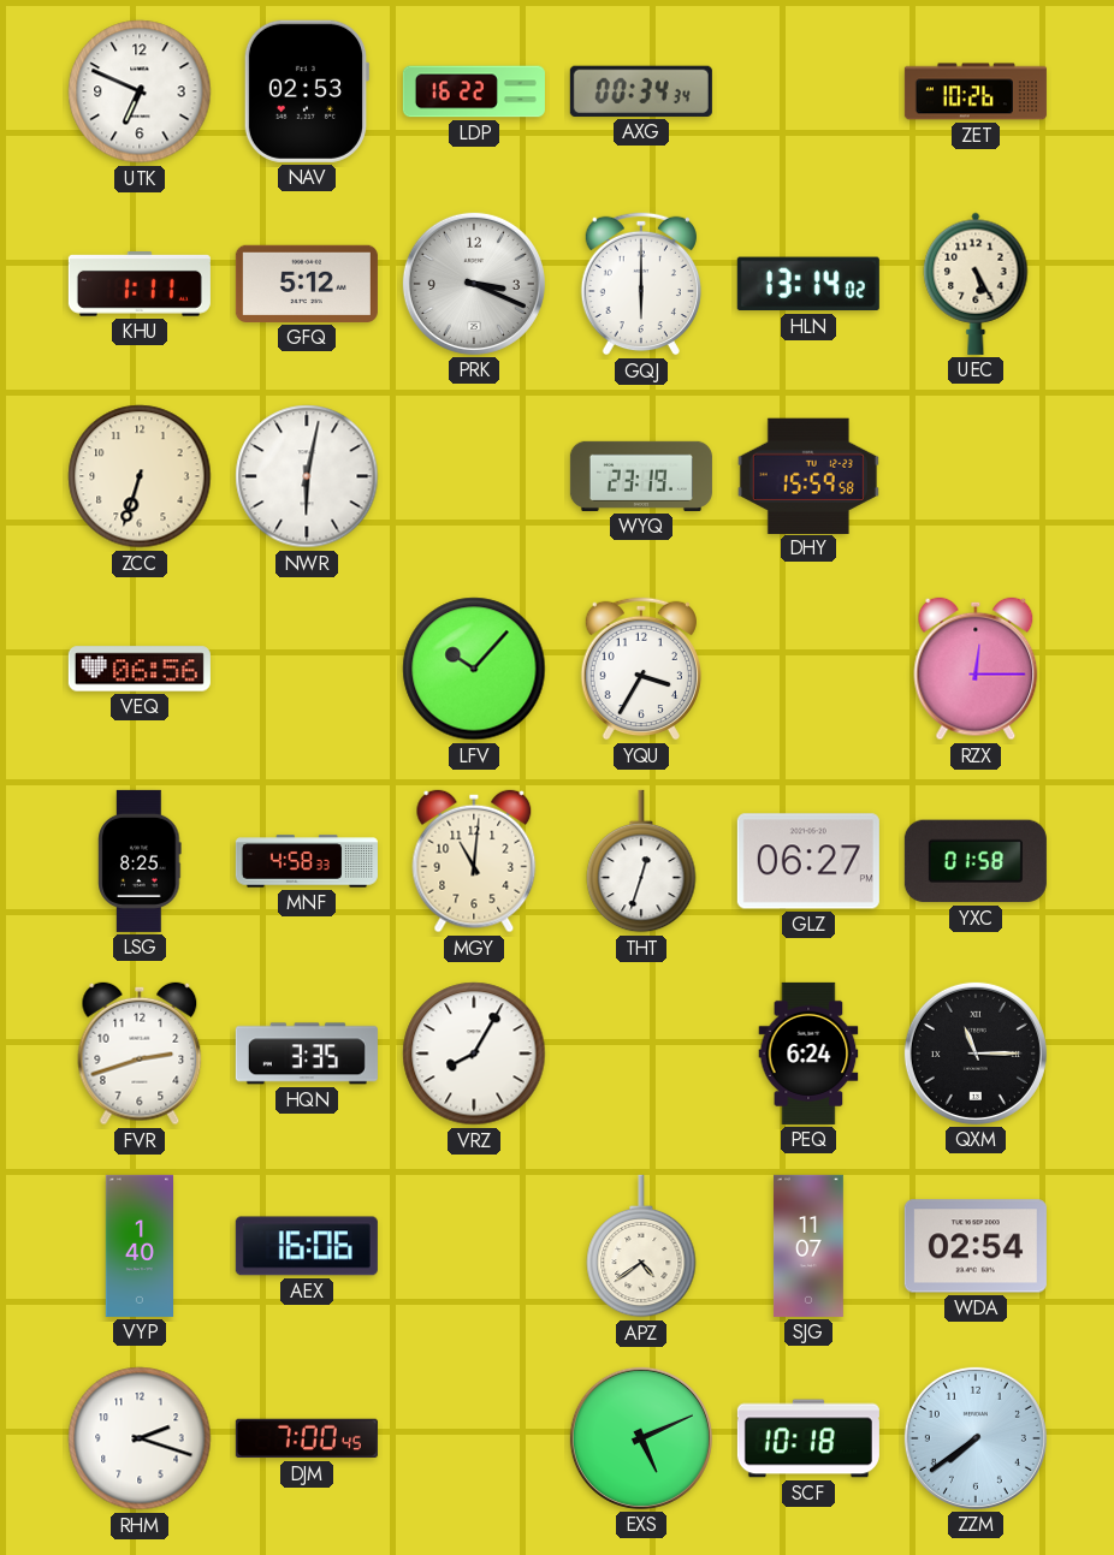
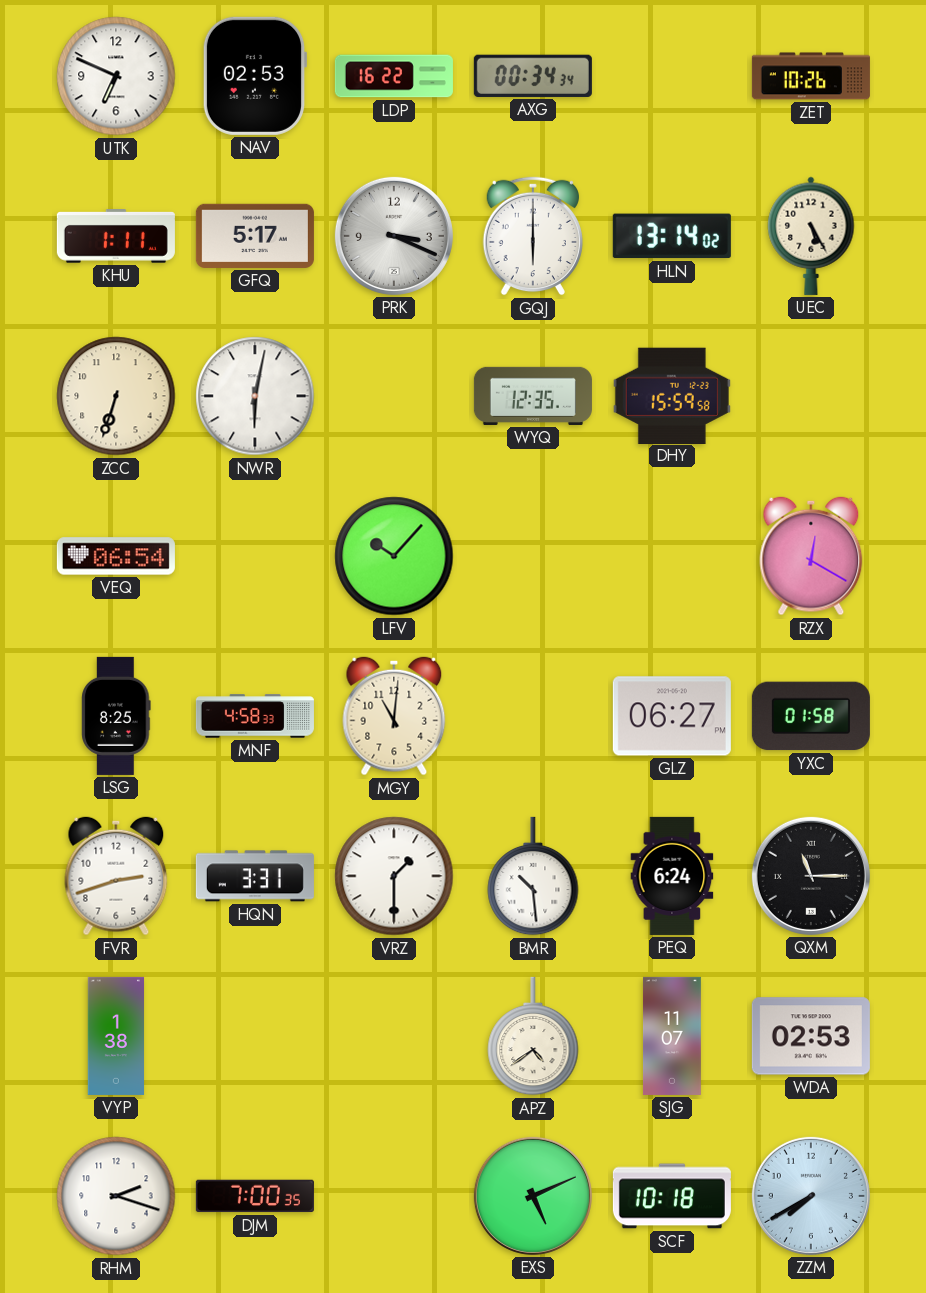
GFQ: 5:12 -> 5:17
WYQ: 23:19 -> 12:35
VEQ: 06:56 -> 06:54
YQU: 3:35 -> none
RZX: 12:15 -> 12:20
THT: 12:33 -> none
HQN: 3:35 -> 3:31
VRZ: 8:05 -> 1:30
BMR: none -> 10:29
VYP: 1:40 -> 1:38
AEX: 16:06 -> none
WDA: 02:54 -> 02:53
DJM: 7:00:45 -> 7:00:35
ZZM: 7:39 -> 7:40
